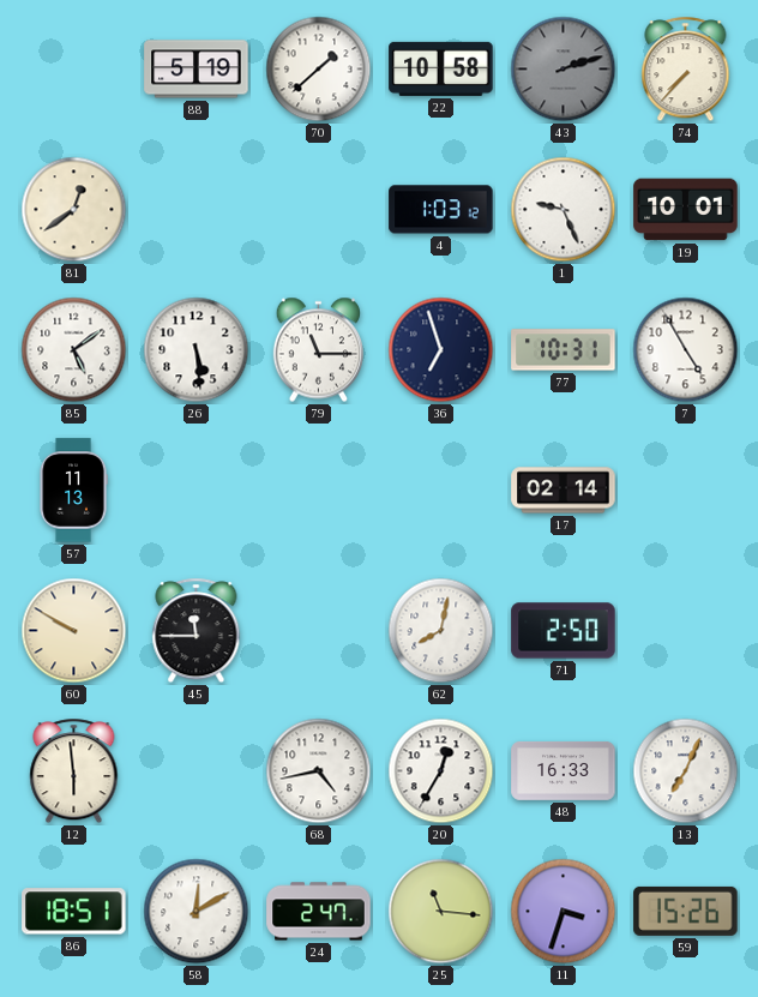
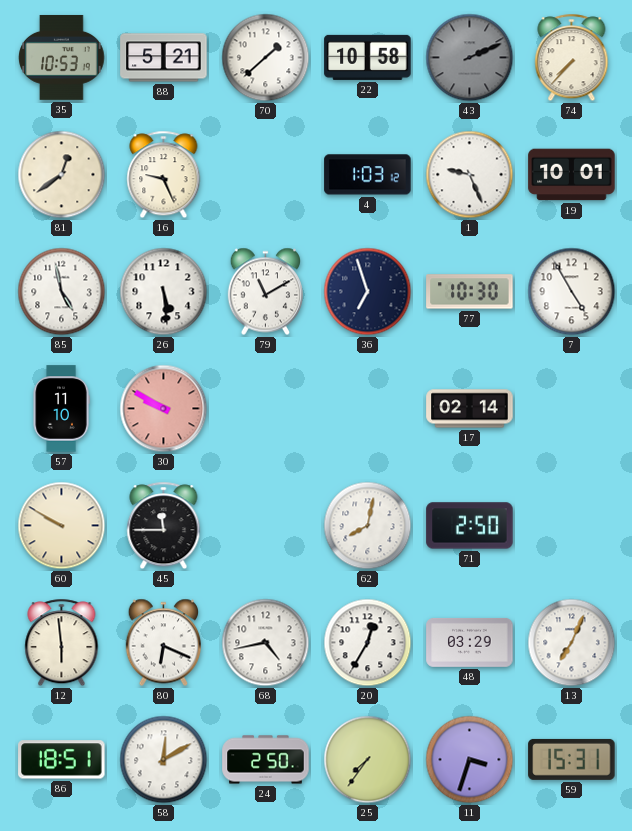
35: none -> 10:53
88: 5:19 -> 5:21
43: 2:12 -> 2:11
16: none -> 9:26
85: 5:09 -> 4:58
79: 11:15 -> 11:10
77: 10:31 -> 10:30
57: 11:13 -> 11:10
30: none -> 9:50
80: none -> 6:19
48: 16:33 -> 03:29
24: 2:47 -> 2:50
25: 11:16 -> 7:36
59: 15:26 -> 15:31
